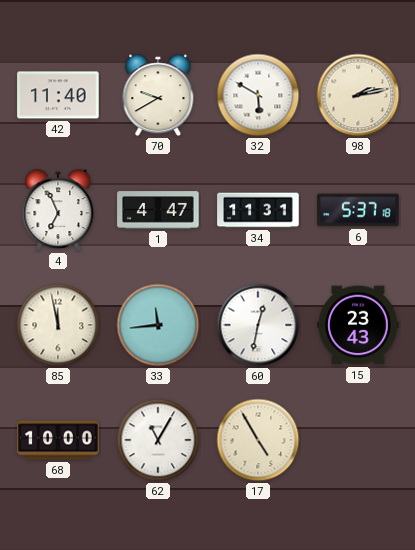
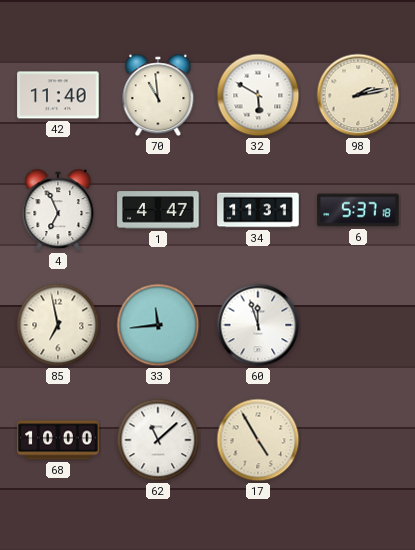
70: 9:40 -> 10:59
85: 11:58 -> 6:58
60: 12:32 -> 11:57
15: 23:43 -> none
62: 11:05 -> 11:08
